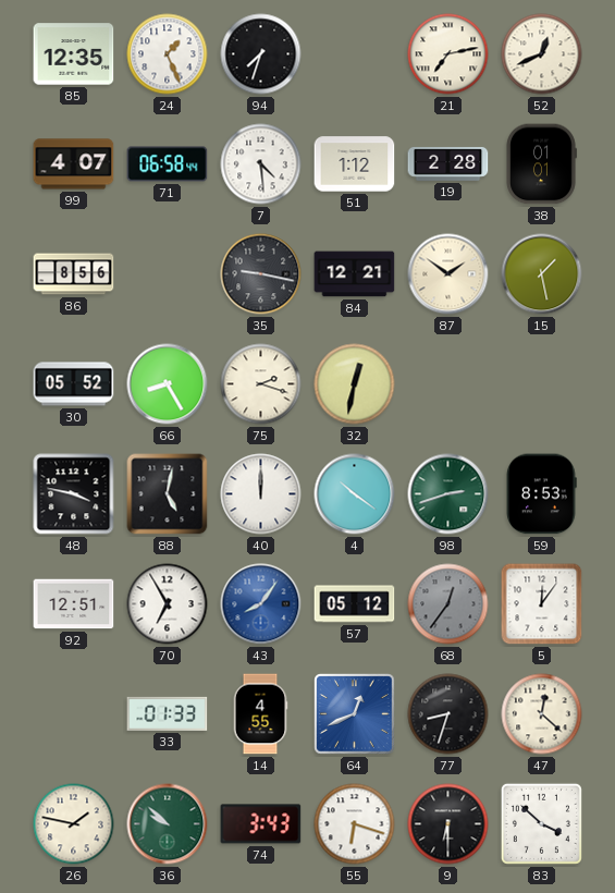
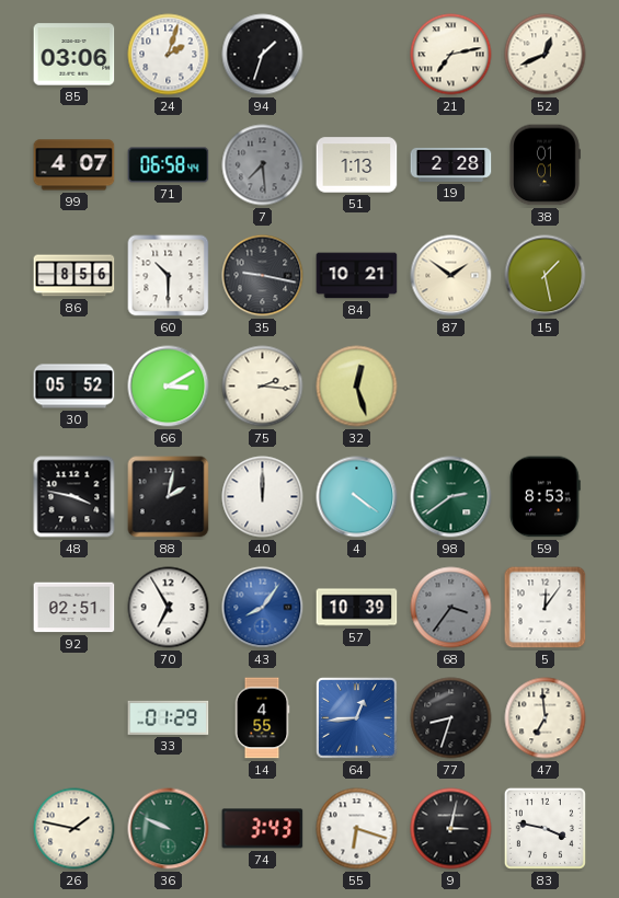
85: 12:35 -> 03:06
24: 1:26 -> 2:03
94: 7:33 -> 1:33
7: 4:29 -> 7:29
7 dial: white -> grey
51: 1:12 -> 1:13
60: none -> 10:30
84: 12:21 -> 10:21
66: 8:25 -> 3:10
75: 2:18 -> 2:16
32: 12:32 -> 12:27
88: 5:02 -> 2:02
4: 10:21 -> 4:21
98: 2:42 -> 2:39
92: 12:51 -> 02:51
57: 05:12 -> 10:39
68: 12:36 -> 3:36
33: 01:33 -> 01:29
64: 12:41 -> 12:44
47: 12:22 -> 6:59
36: 9:52 -> 9:49
9: 6:30 -> 3:02
83: 3:52 -> 3:47
